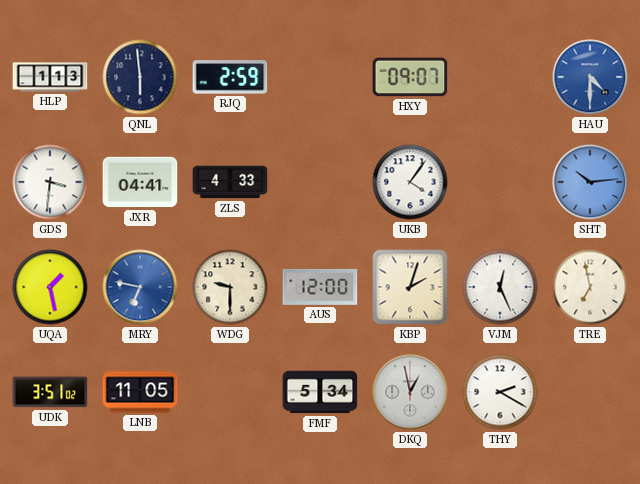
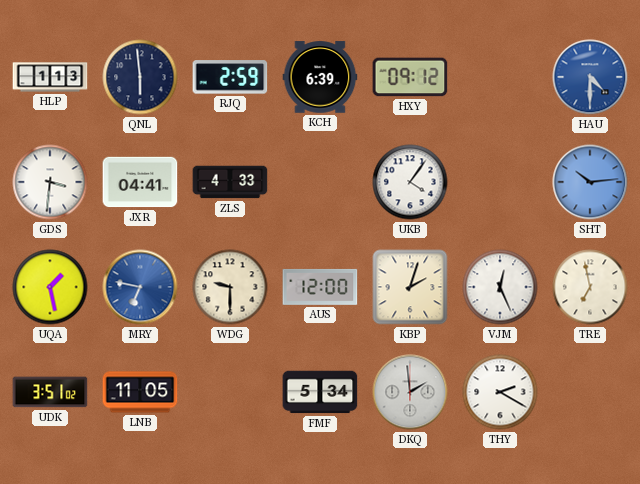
KCH: none -> 6:39
HXY: 09:07 -> 09:12
DKQ: 12:58 -> 1:59
